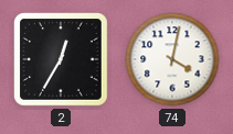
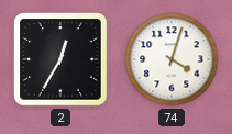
74: 4:02 -> 4:03
